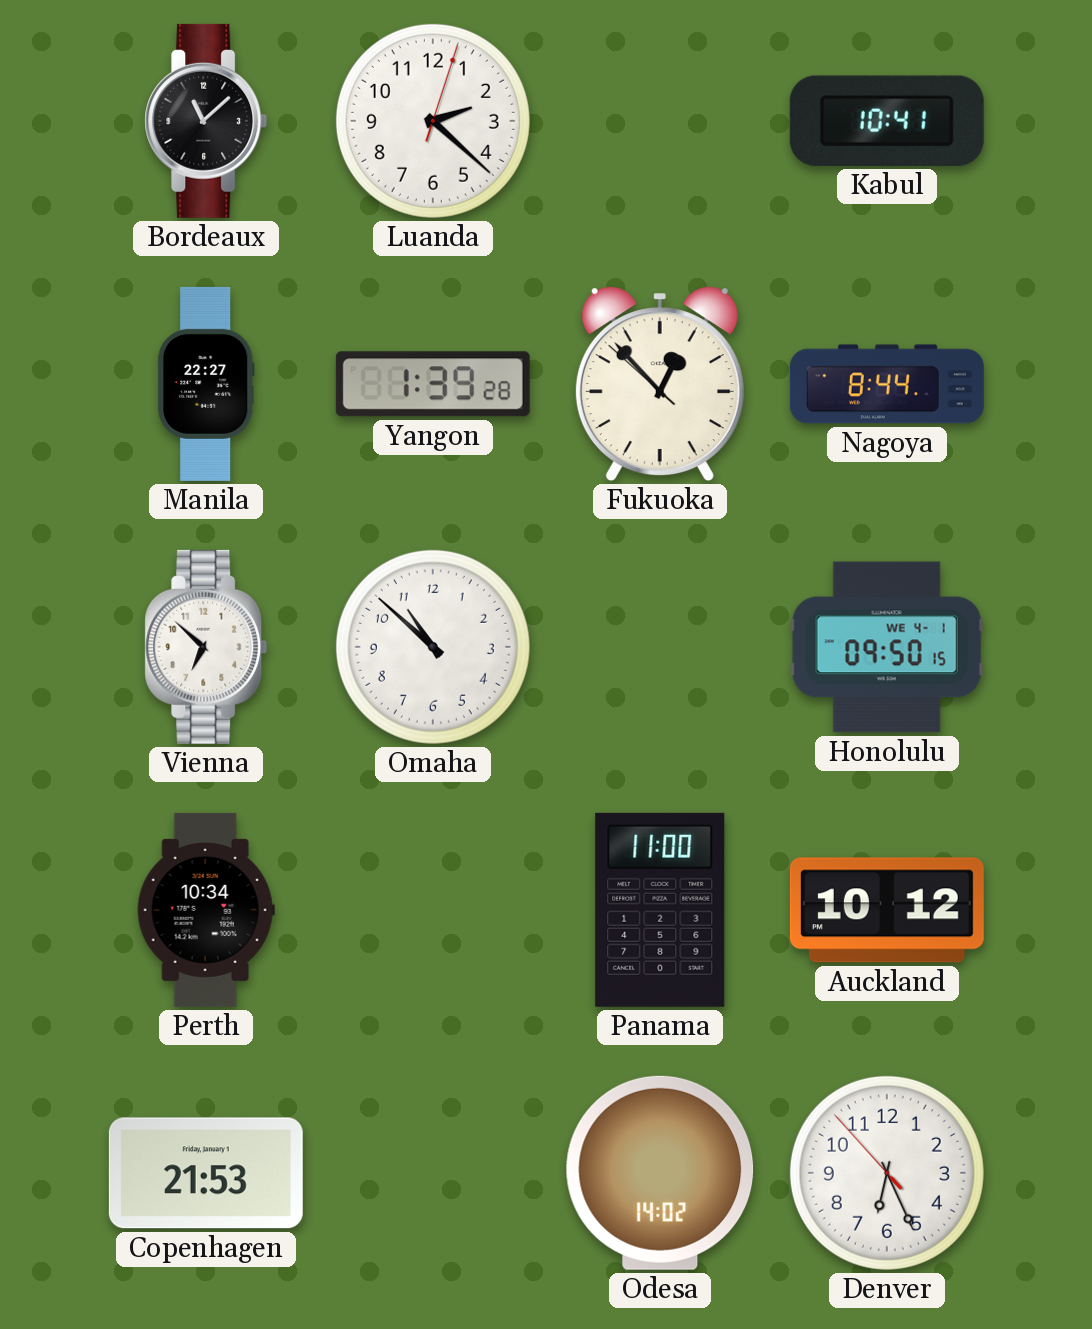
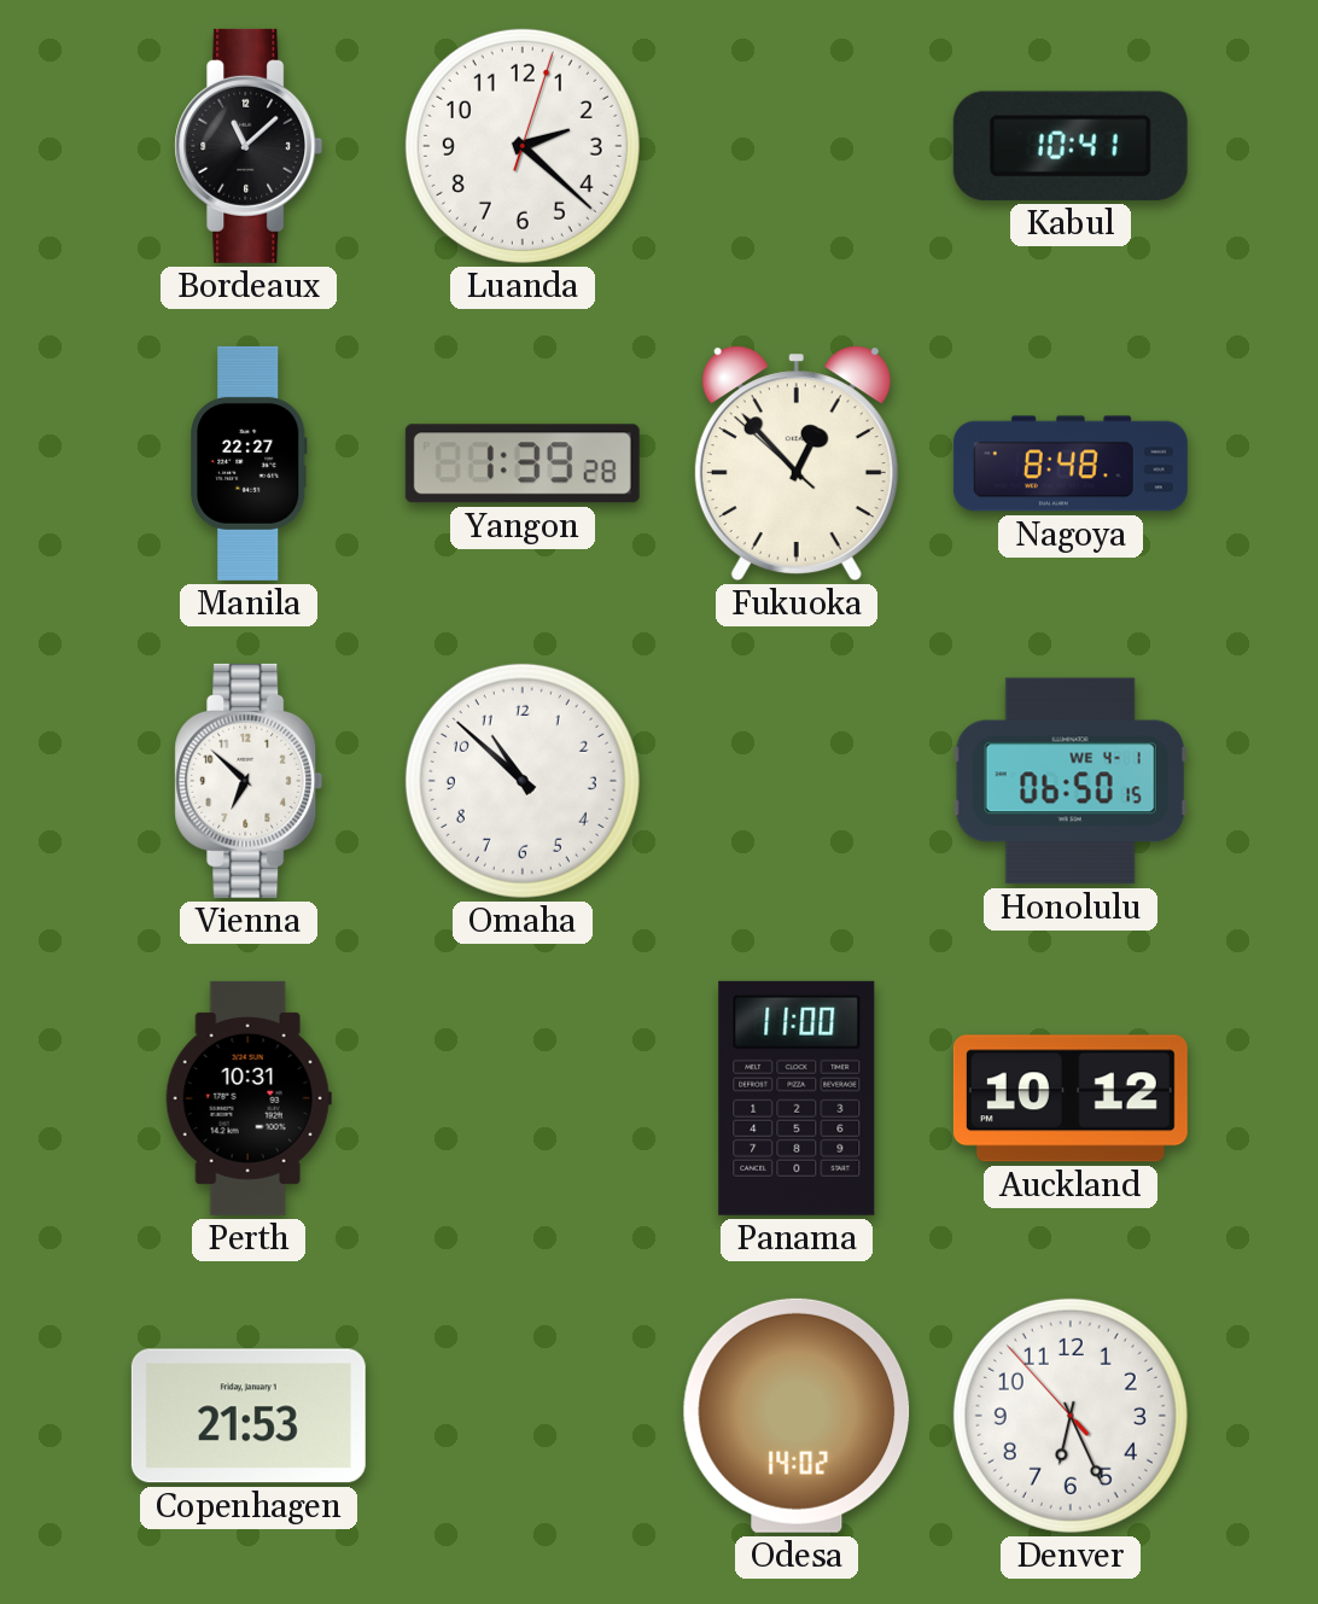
Nagoya: 8:44 -> 8:48
Honolulu: 09:50 -> 06:50
Perth: 10:34 -> 10:31
